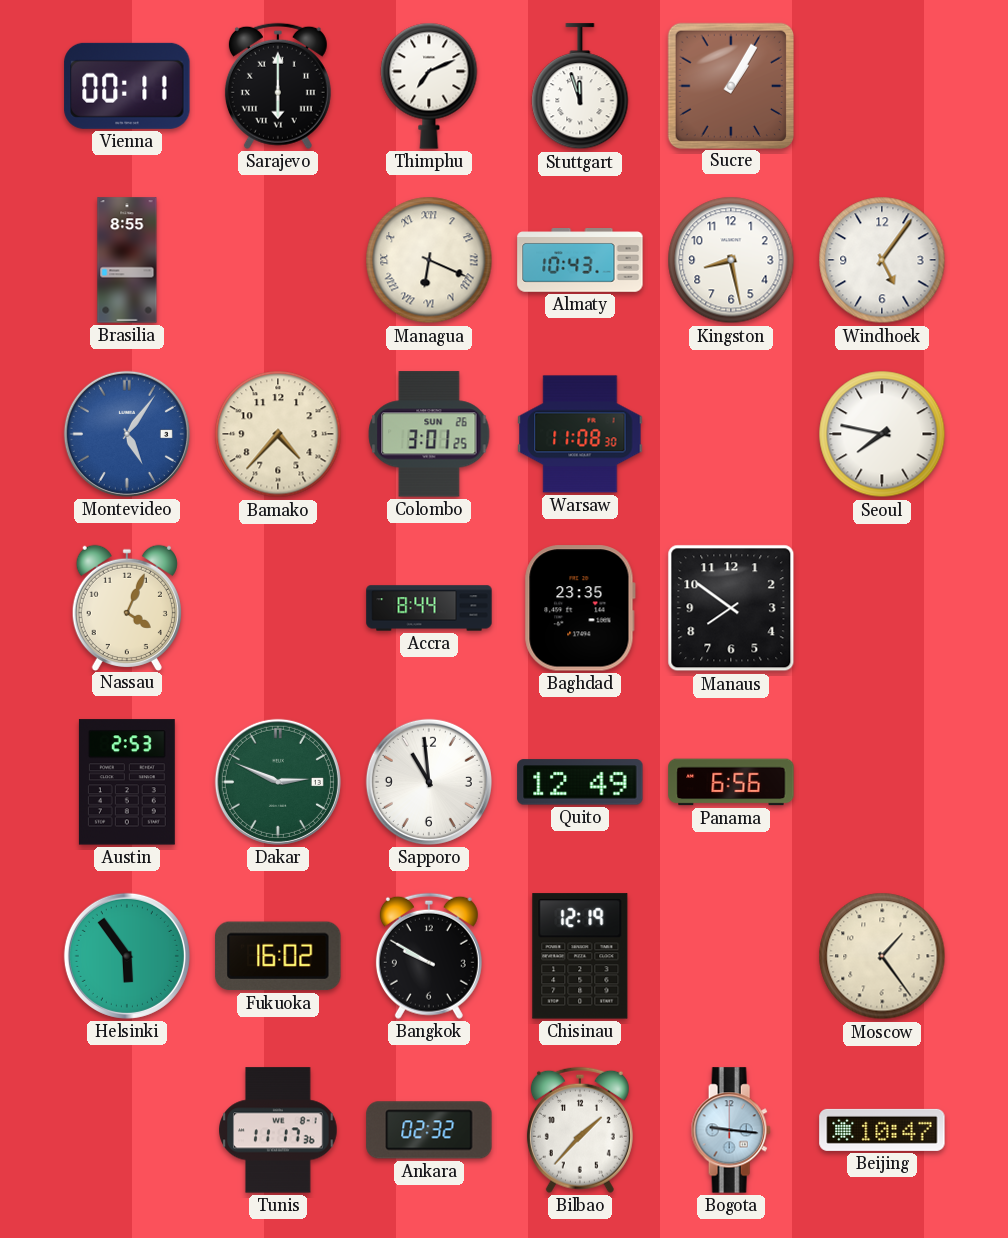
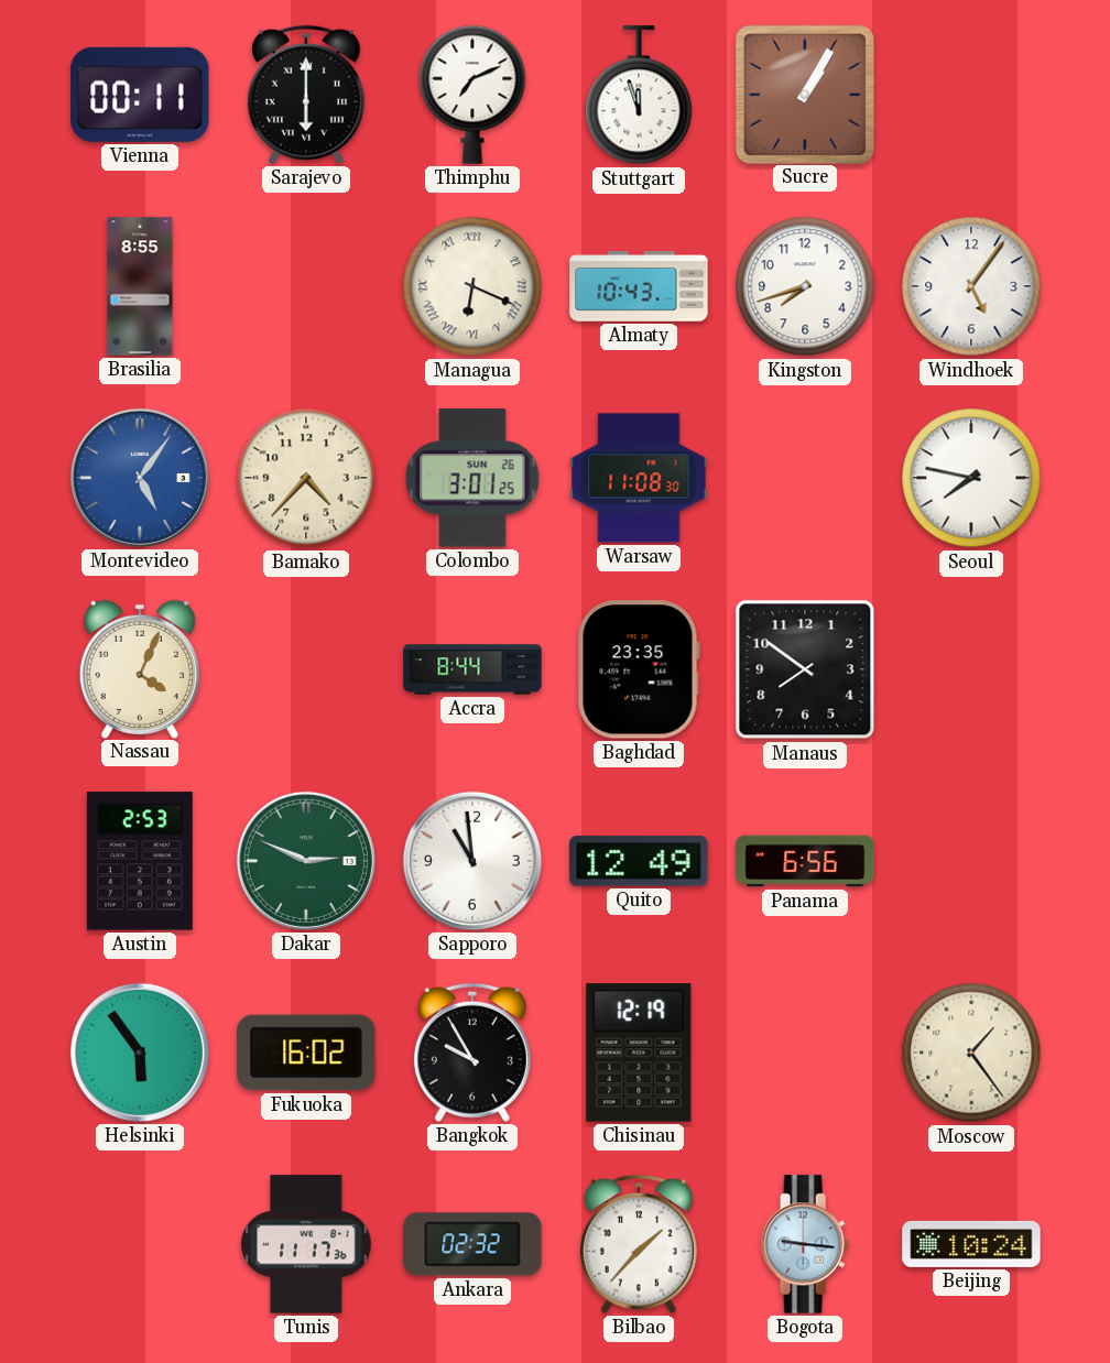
Kingston: 8:28 -> 7:42
Bangkok: 9:50 -> 9:55
Beijing: 10:47 -> 10:24
